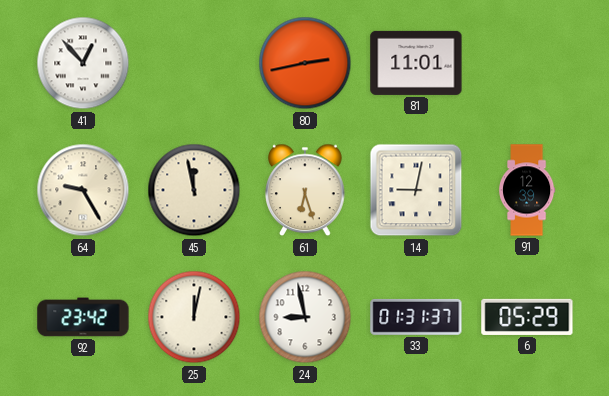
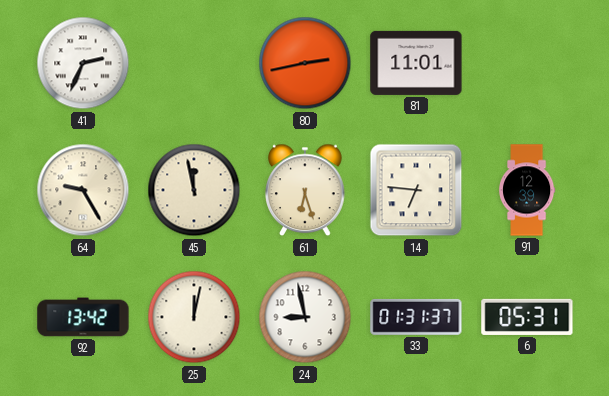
41: 12:53 -> 2:34
14: 9:02 -> 6:46
92: 23:42 -> 13:42
6: 05:29 -> 05:31
